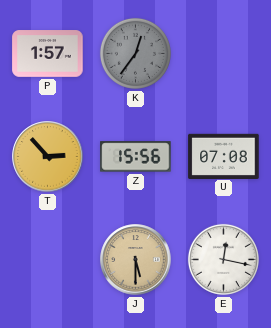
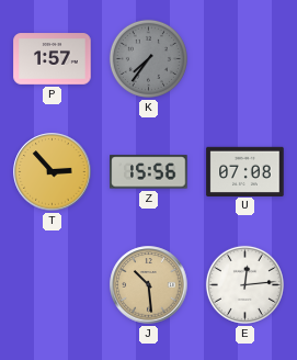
K: 12:36 -> 7:36
J: 5:30 -> 10:29
E: 12:17 -> 12:14
